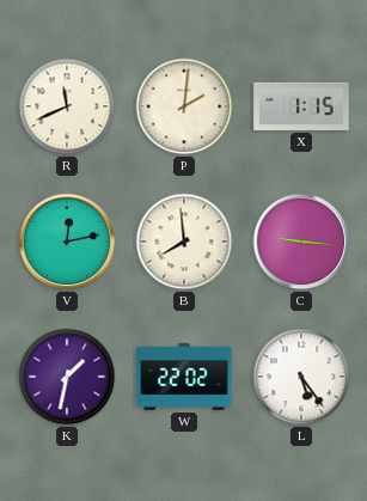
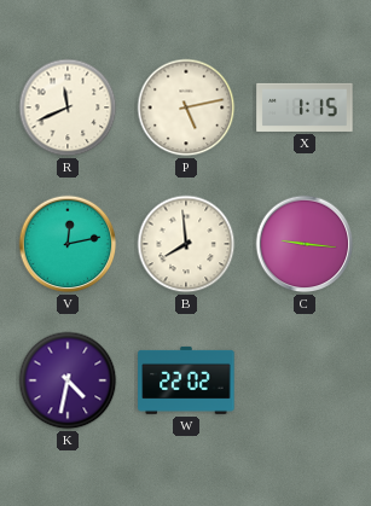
P: 2:01 -> 5:13
K: 1:32 -> 4:32
L: 5:24 -> none
